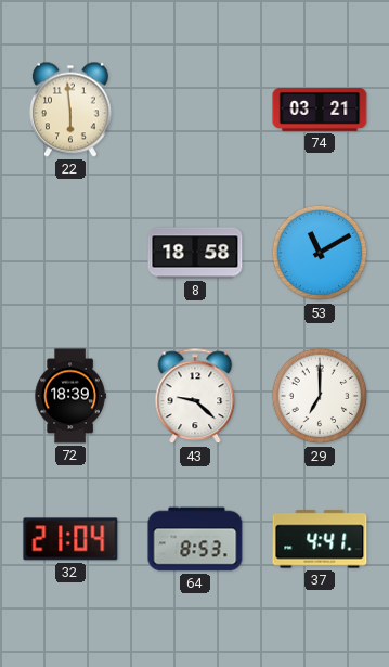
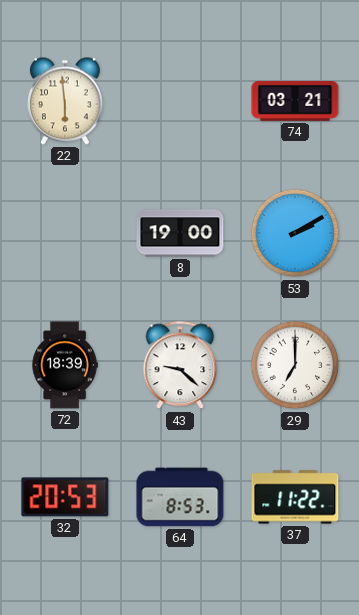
8: 18:58 -> 19:00
53: 11:10 -> 2:10
32: 21:04 -> 20:53
37: 4:41 -> 11:22
